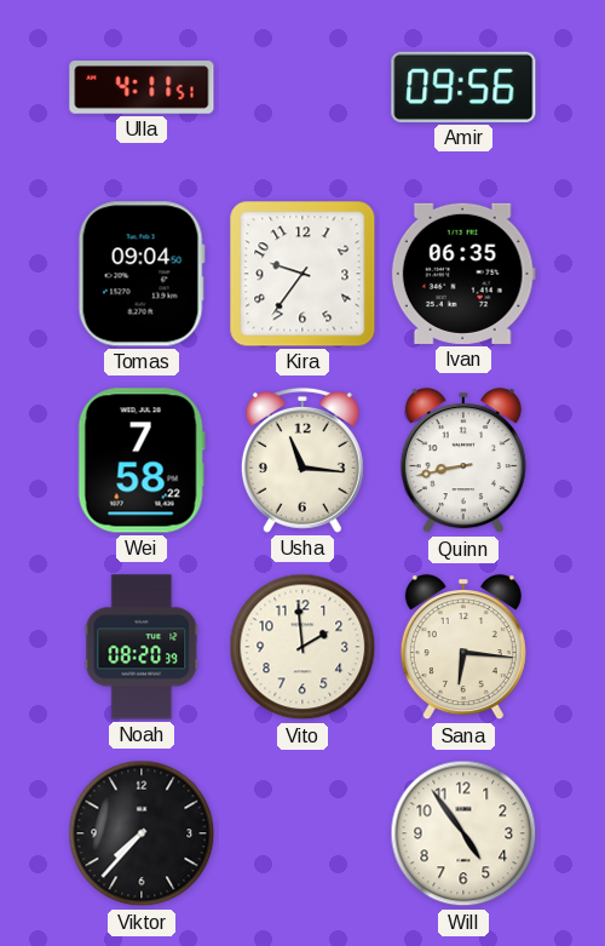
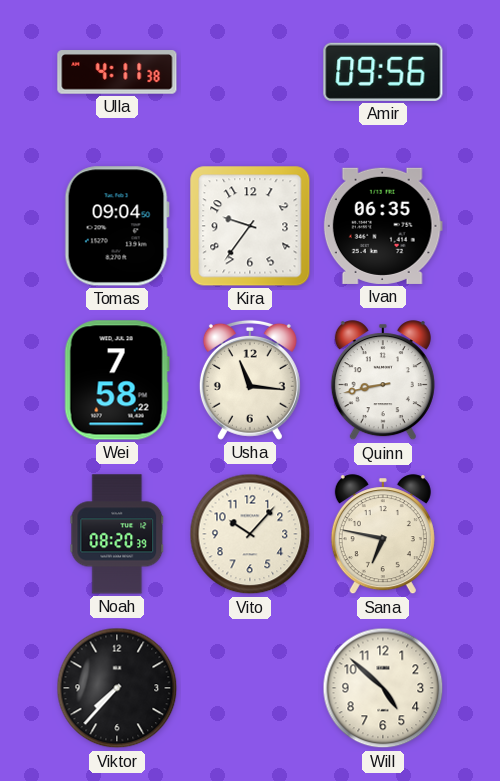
Ulla: 4:11:51 -> 4:11:38
Vito: 1:59 -> 10:07
Sana: 6:16 -> 6:47
Will: 4:54 -> 4:52
